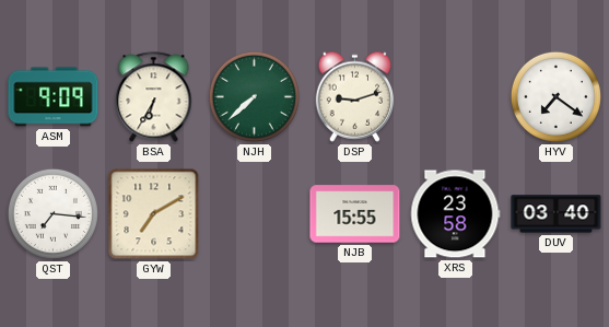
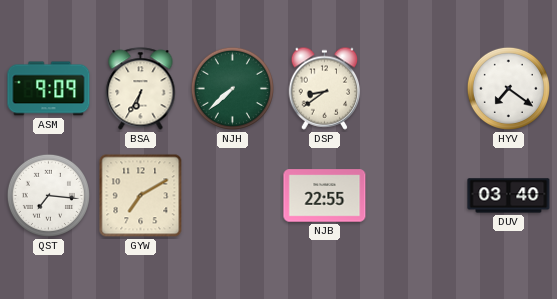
DSP: 9:12 -> 8:39
NJB: 15:55 -> 22:55
XRS: 23:58 -> none
